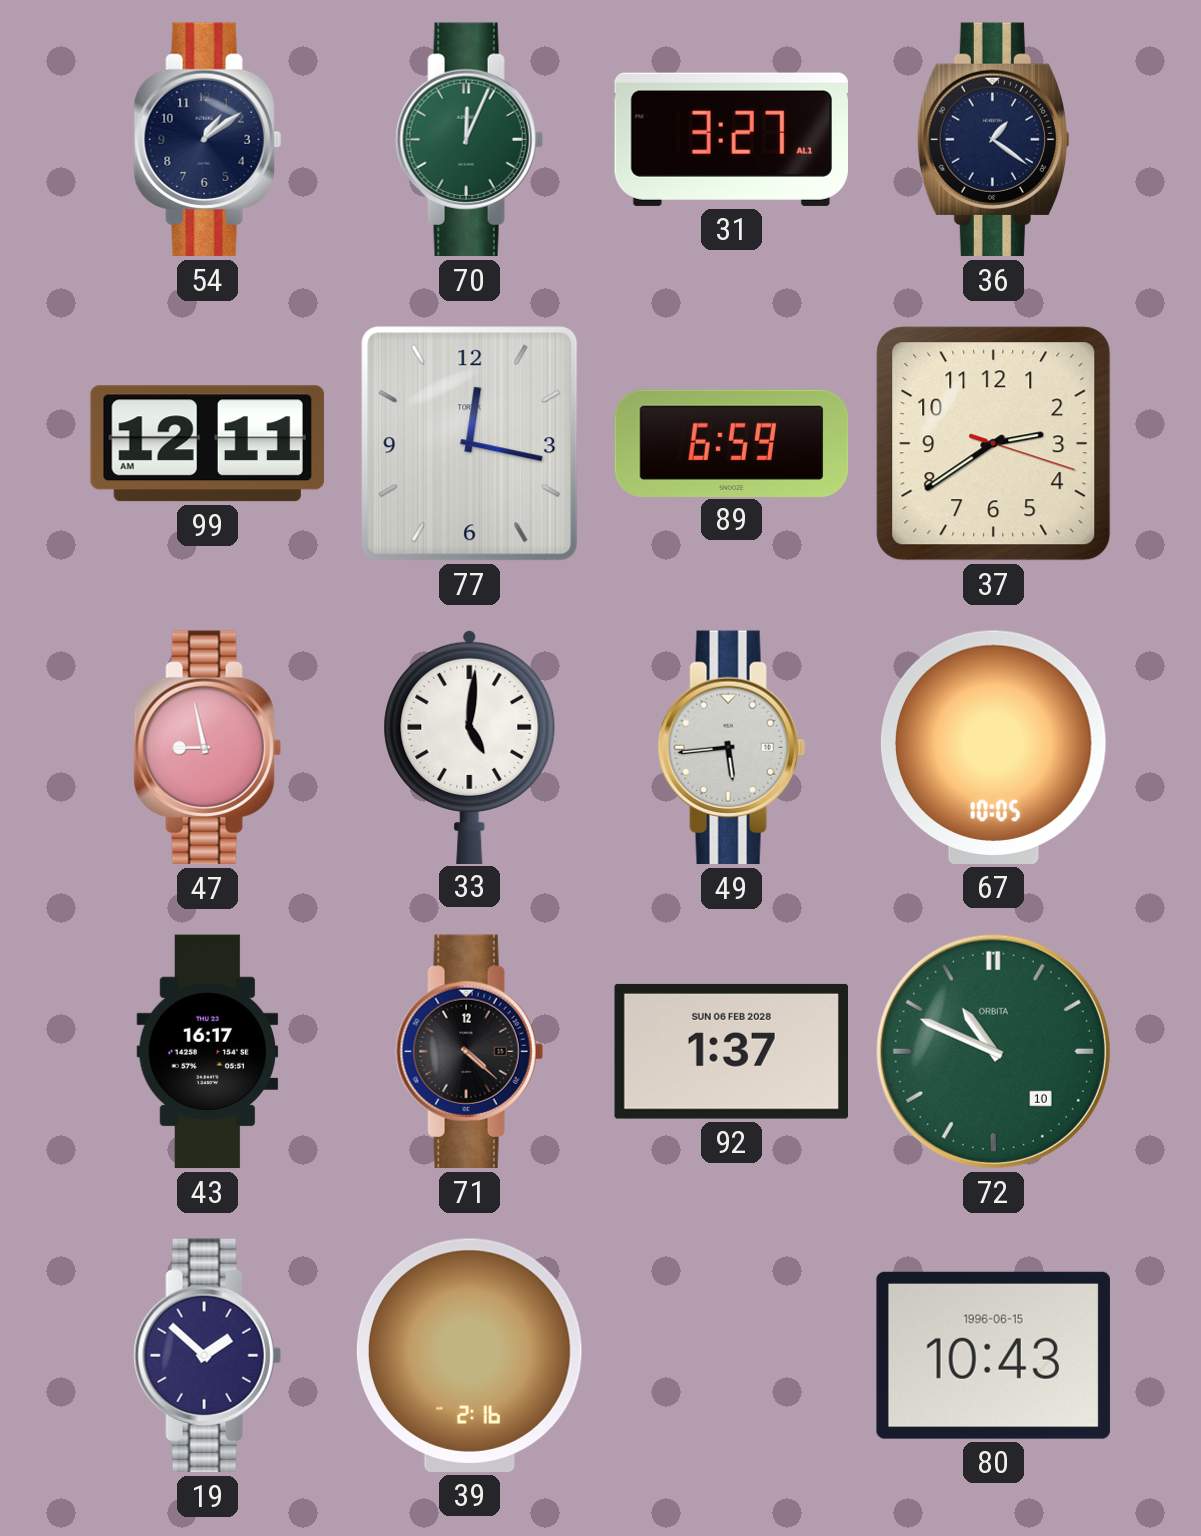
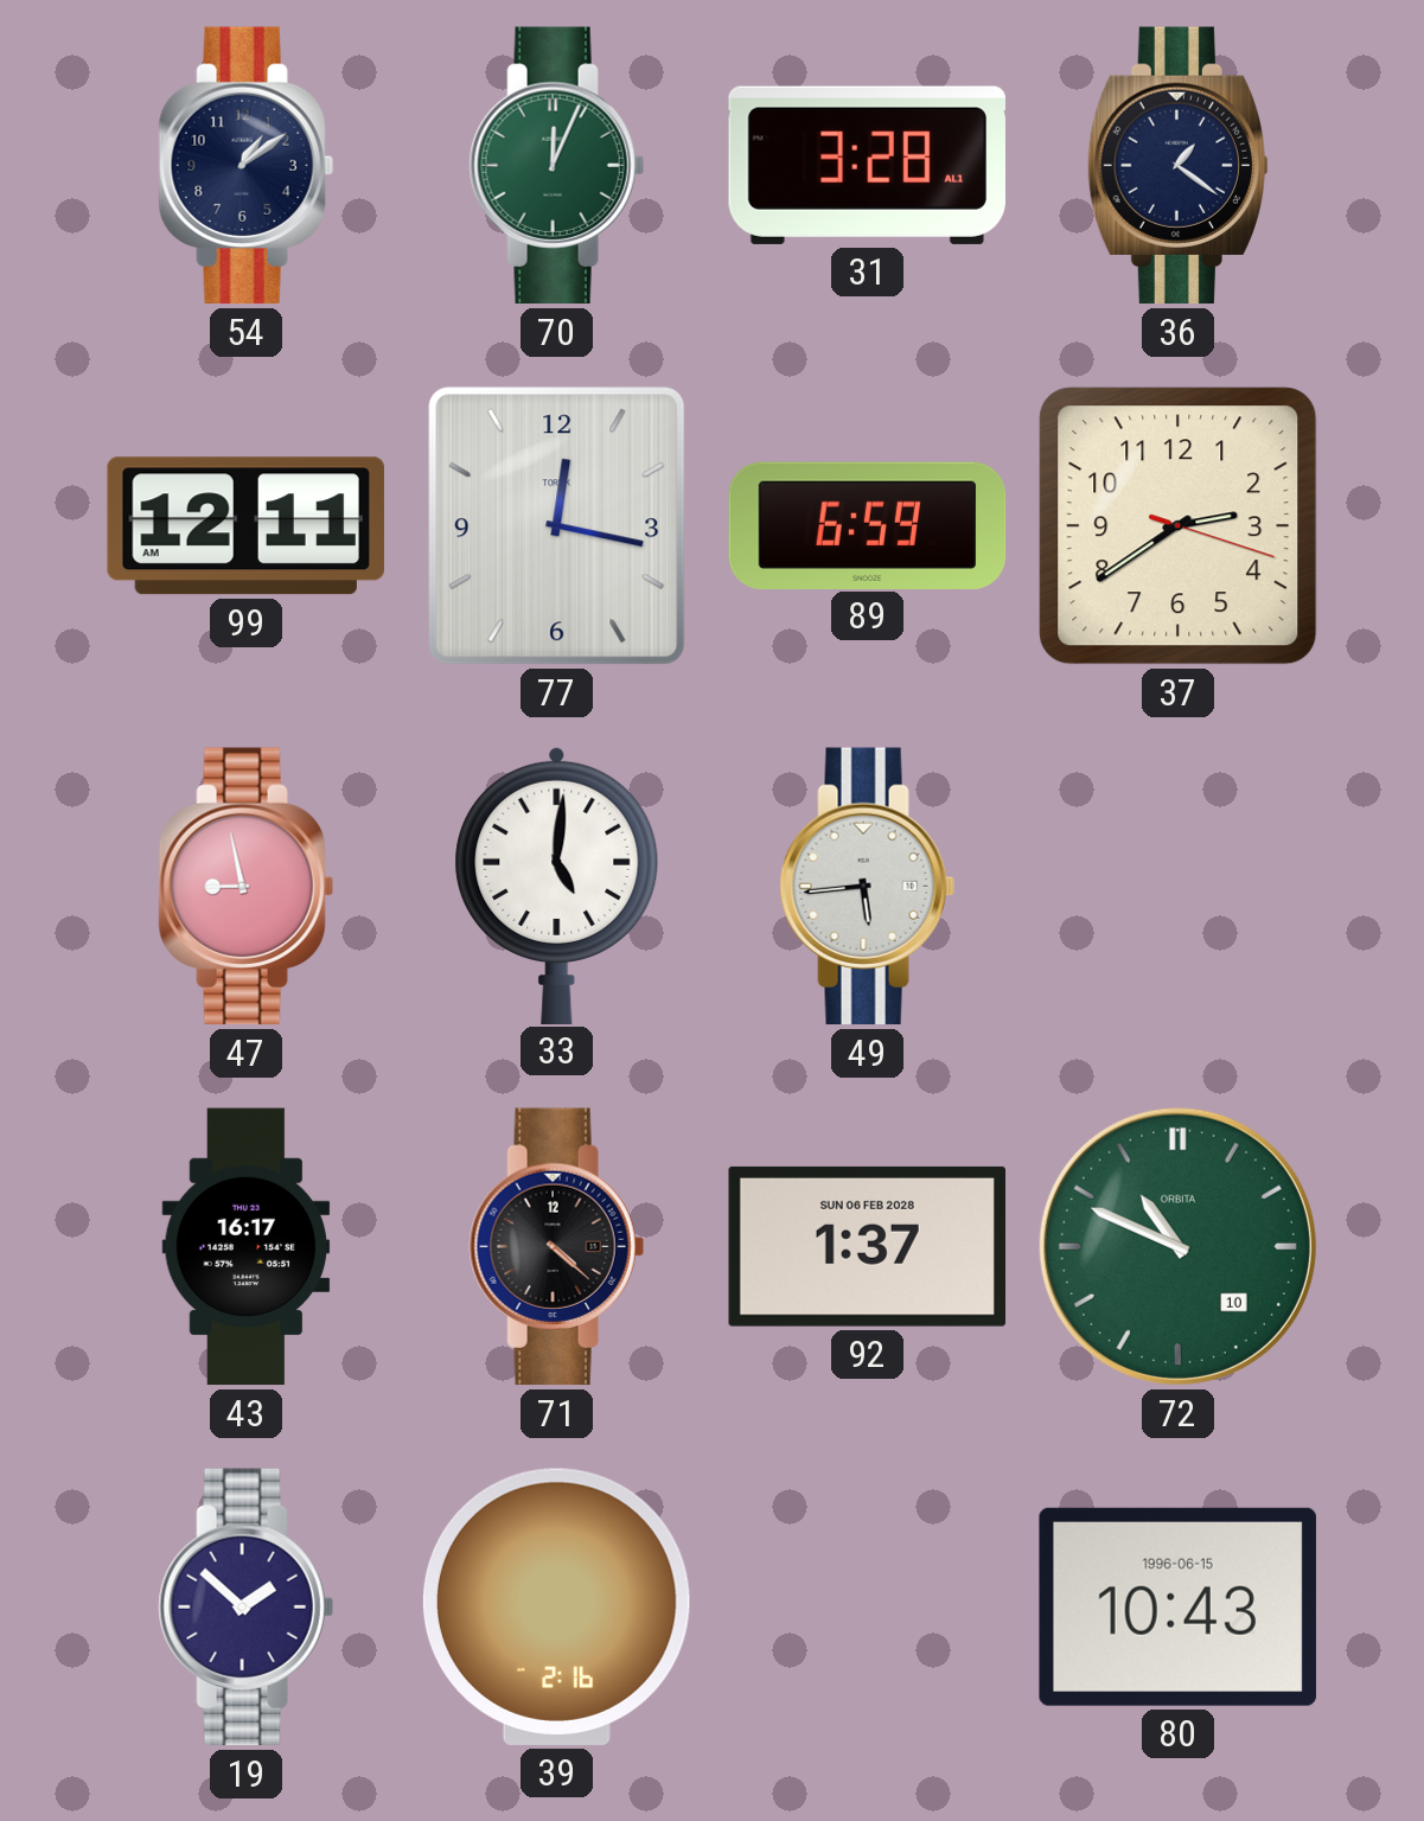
31: 3:27 -> 3:28
67: 10:05 -> none
